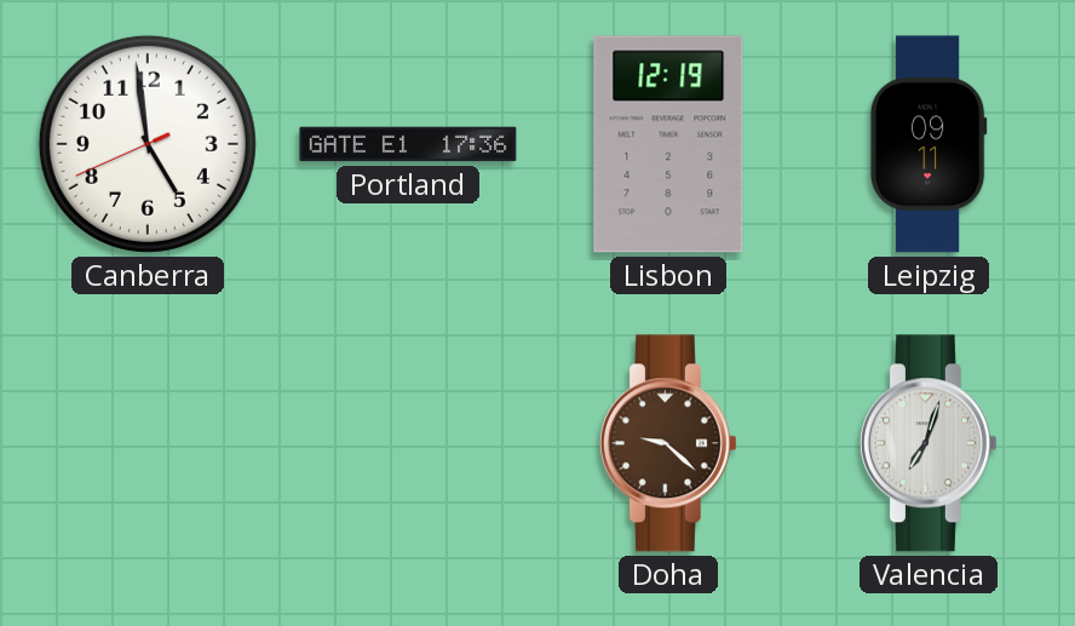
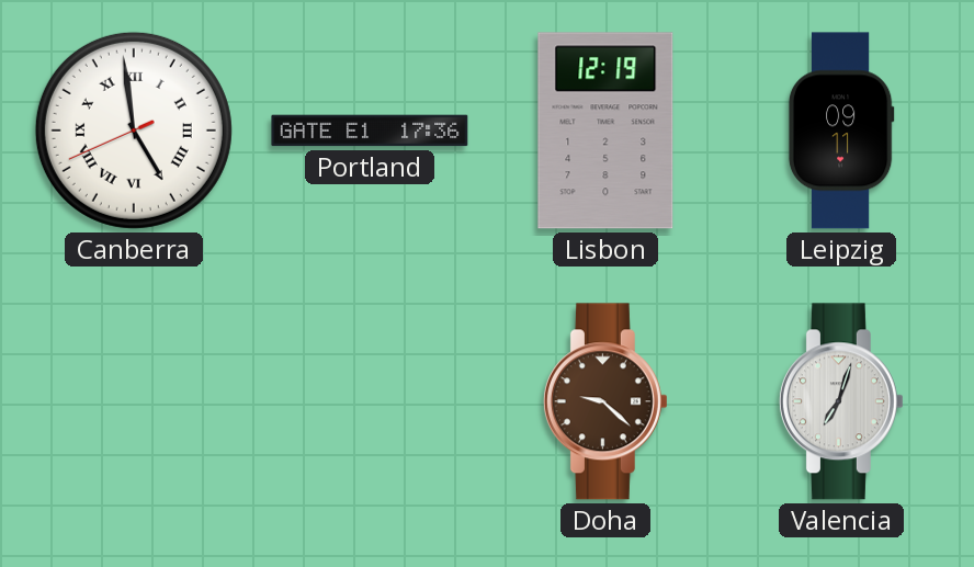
Canberra numerals: Arabic -> Roman
